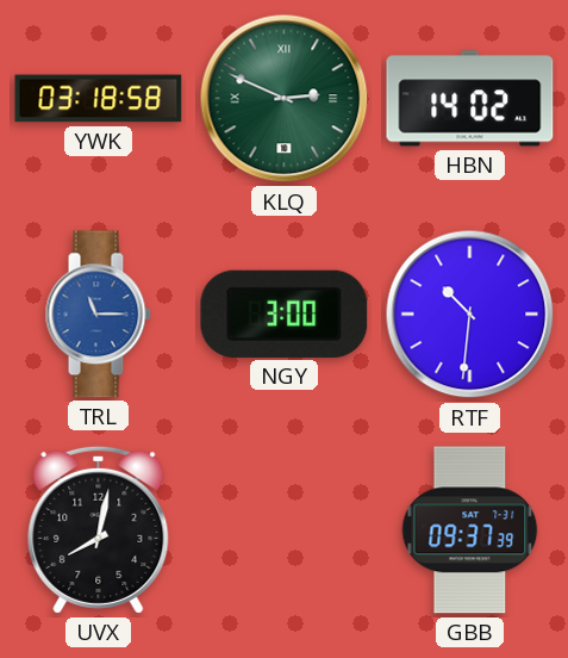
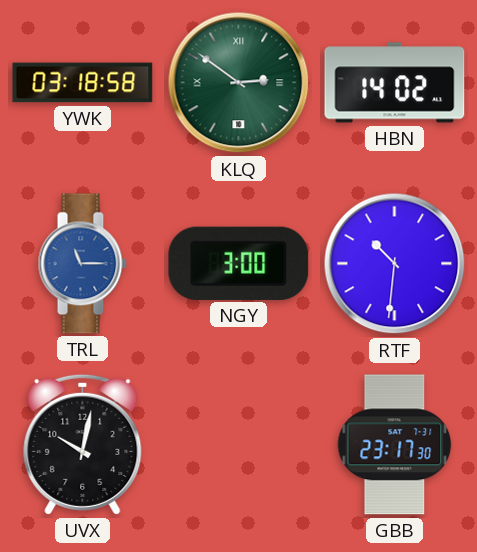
KLQ: 2:49 -> 2:51
UVX: 8:02 -> 10:02
GBB: 09:37 -> 23:17
